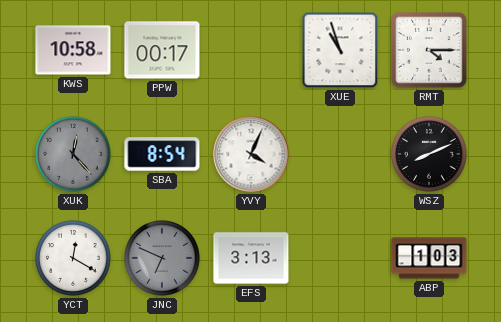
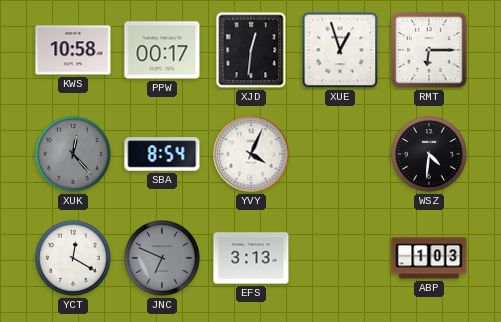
XJD: none -> 12:31
XUE: 10:57 -> 12:57
RMT: 4:15 -> 6:15
WSZ: 8:11 -> 4:31
